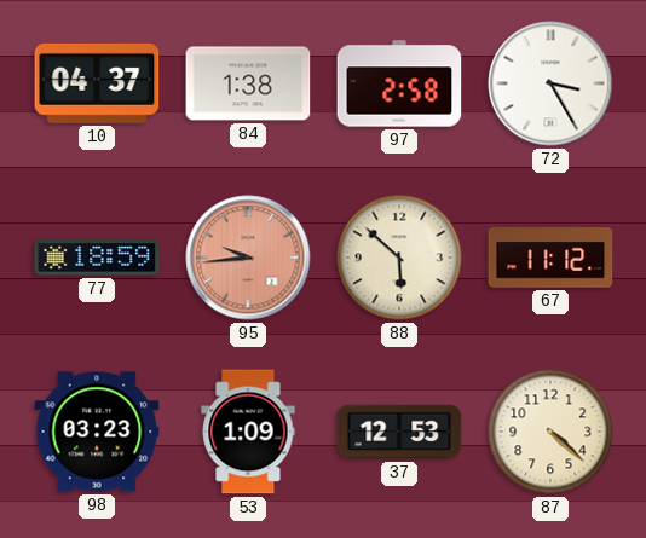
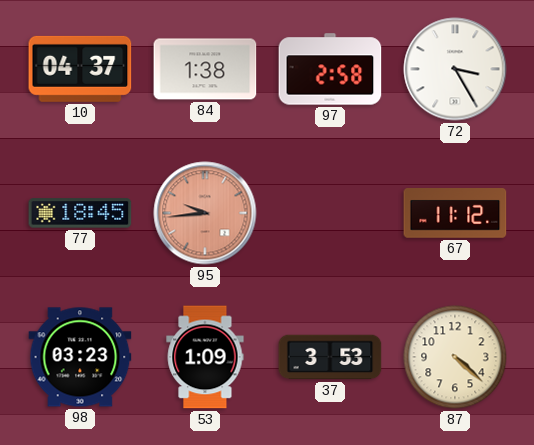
77: 18:59 -> 18:45
88: 5:52 -> none
37: 12:53 -> 3:53
